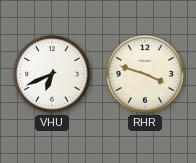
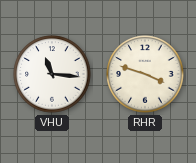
VHU: 6:41 -> 11:16
